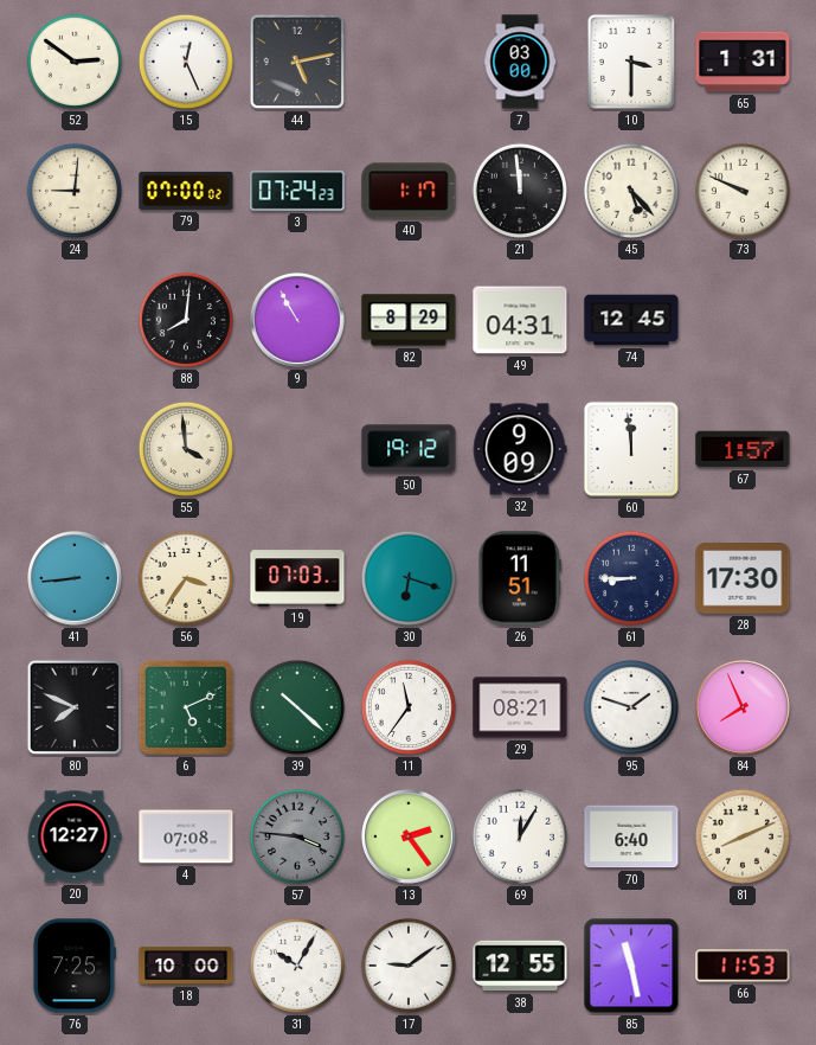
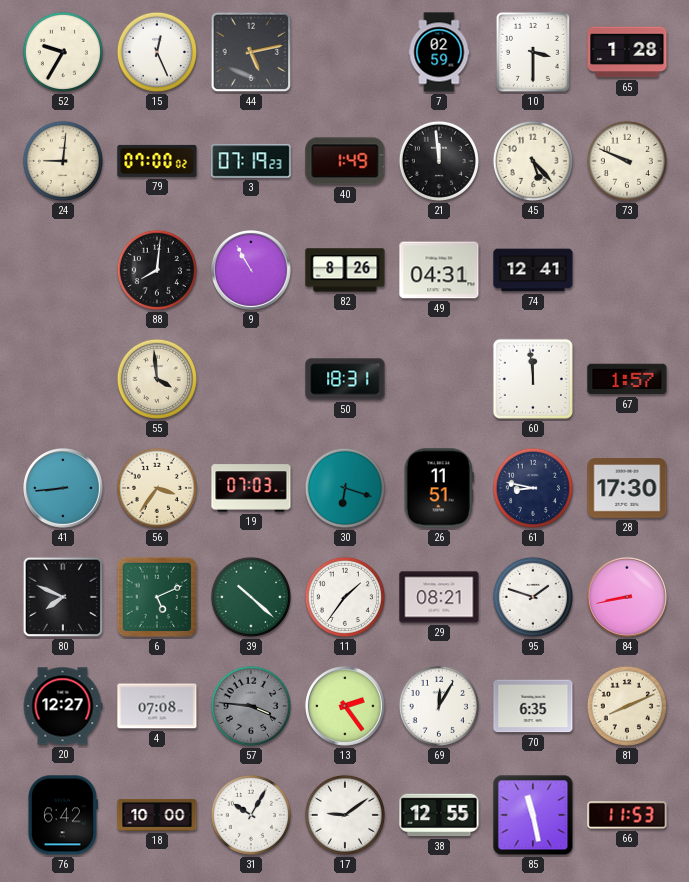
52: 2:51 -> 9:35
7: 03:00 -> 02:59
65: 1:31 -> 1:28
3: 07:24 -> 07:19
40: 1:17 -> 1:49
82: 8:29 -> 8:26
74: 12:45 -> 12:41
50: 19:12 -> 18:31
32: 9:09 -> none
61: 8:45 -> 8:47
11: 11:36 -> 1:36
84: 7:56 -> 8:43
70: 6:40 -> 6:35
76: 7:25 -> 6:42
